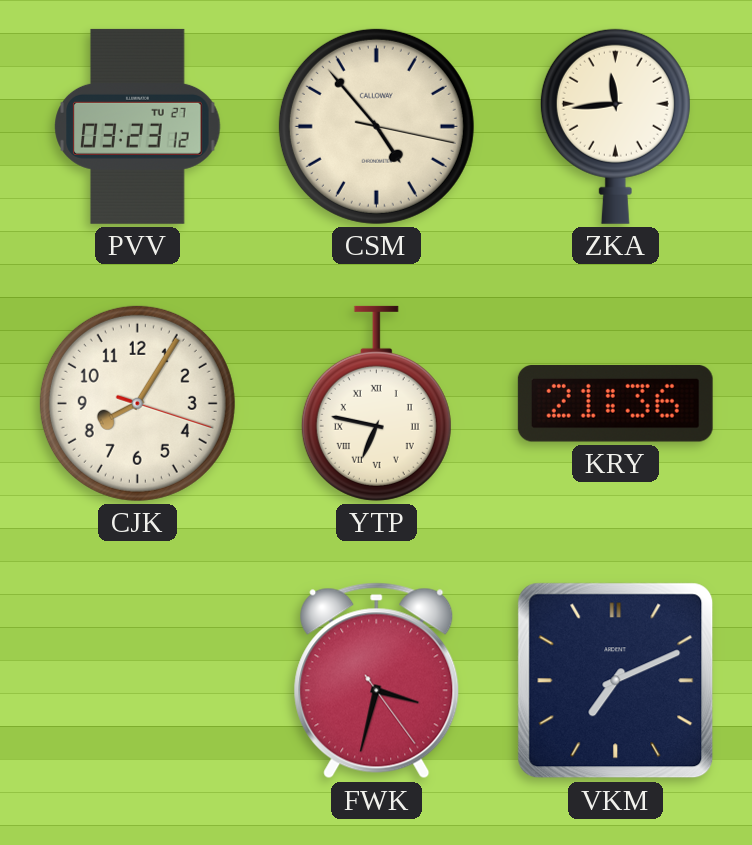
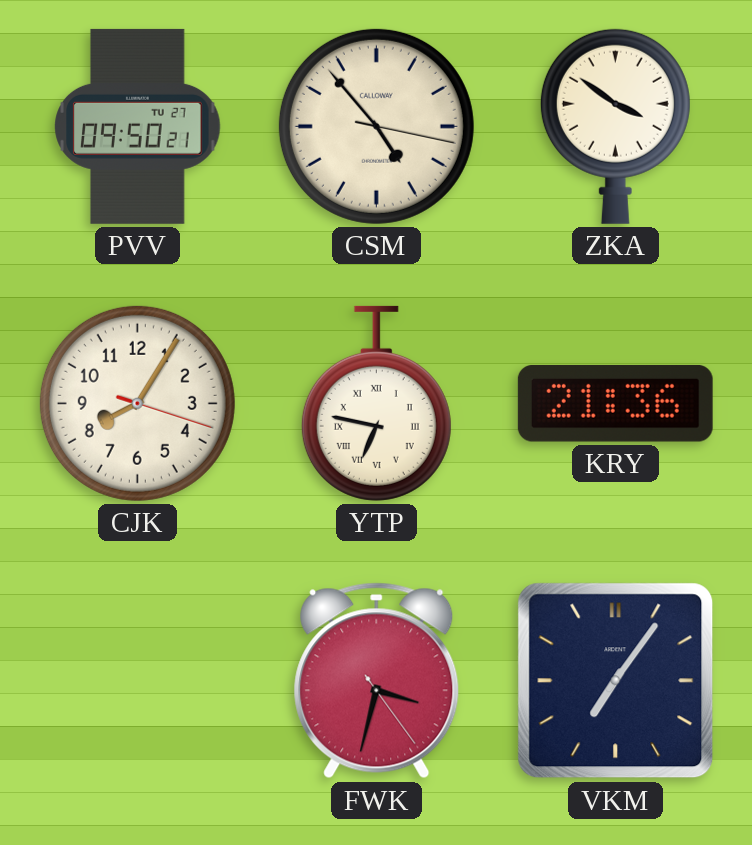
PVV: 03:23 -> 09:50
ZKA: 11:44 -> 3:51
VKM: 7:11 -> 7:06
